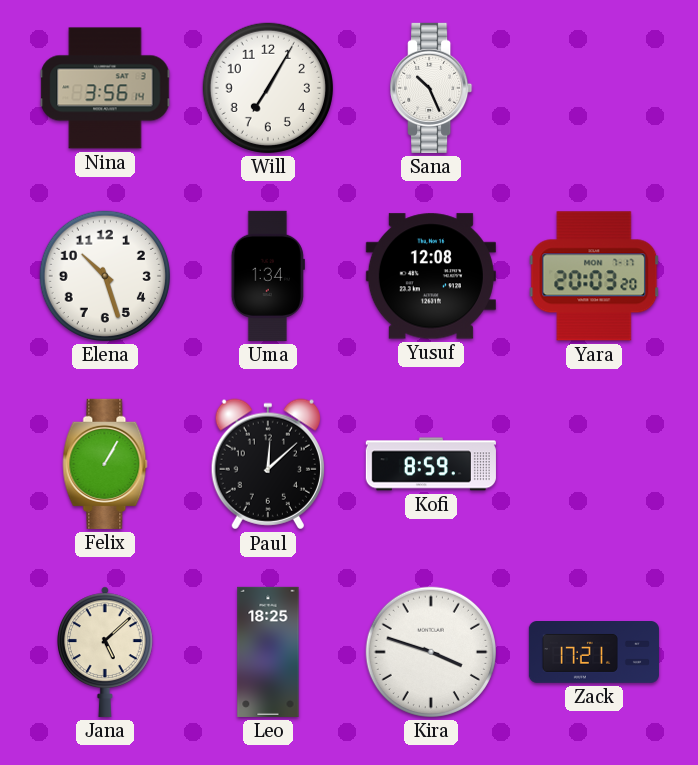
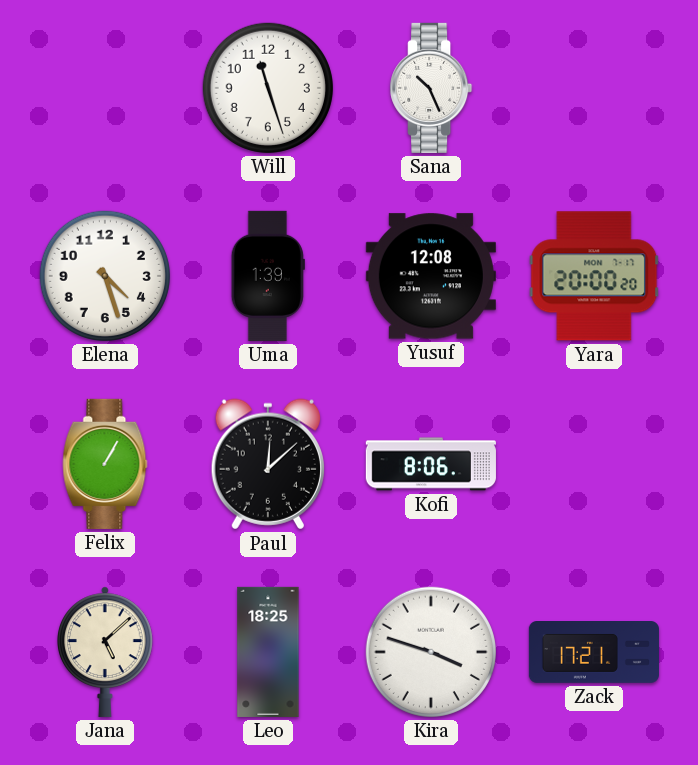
Nina: 3:56 -> none
Will: 7:05 -> 11:27
Elena: 10:27 -> 4:27
Uma: 1:34 -> 1:39
Yara: 20:03 -> 20:00
Kofi: 8:59 -> 8:06
